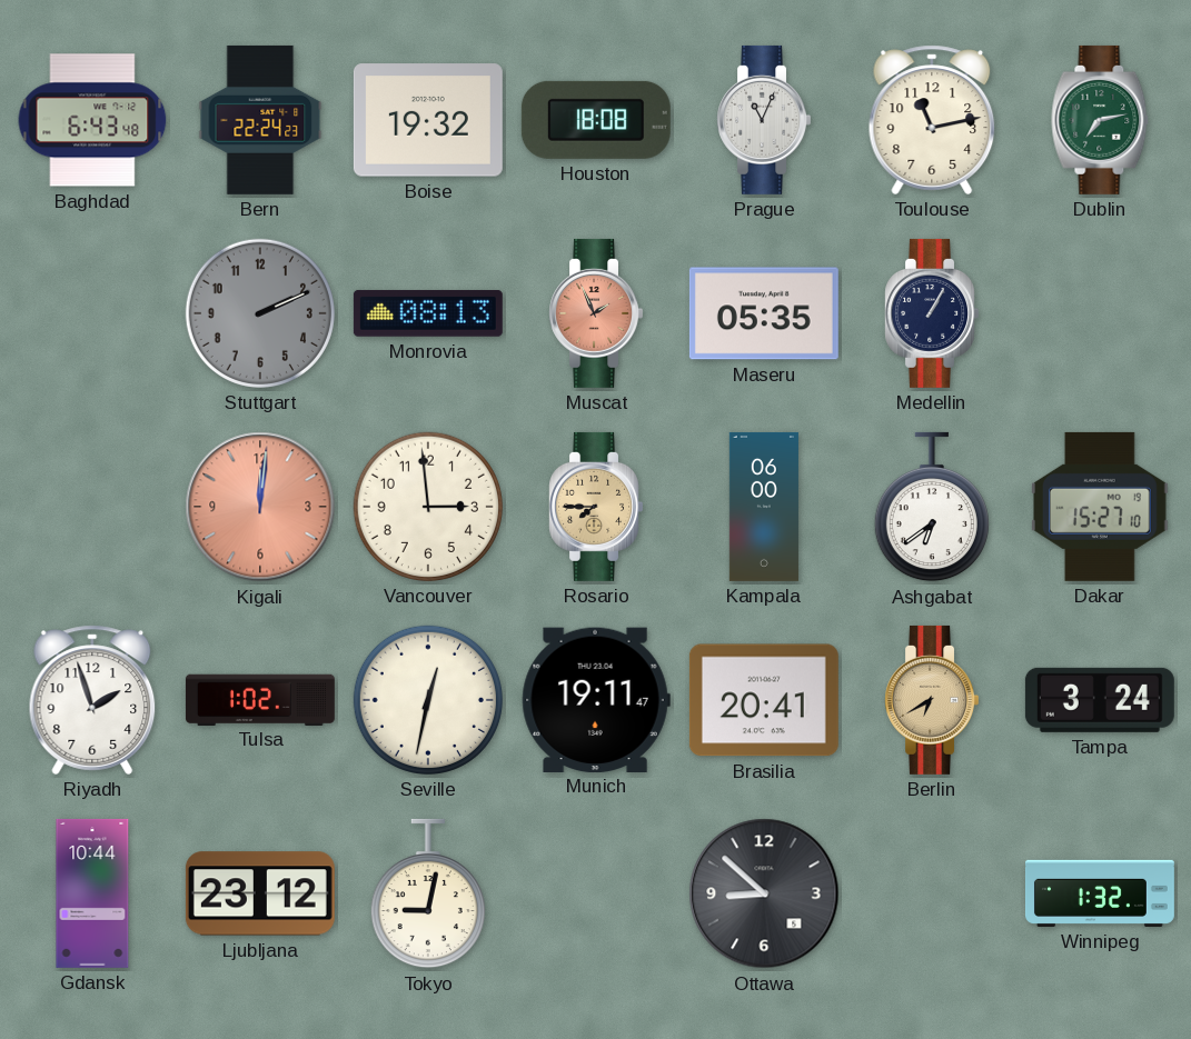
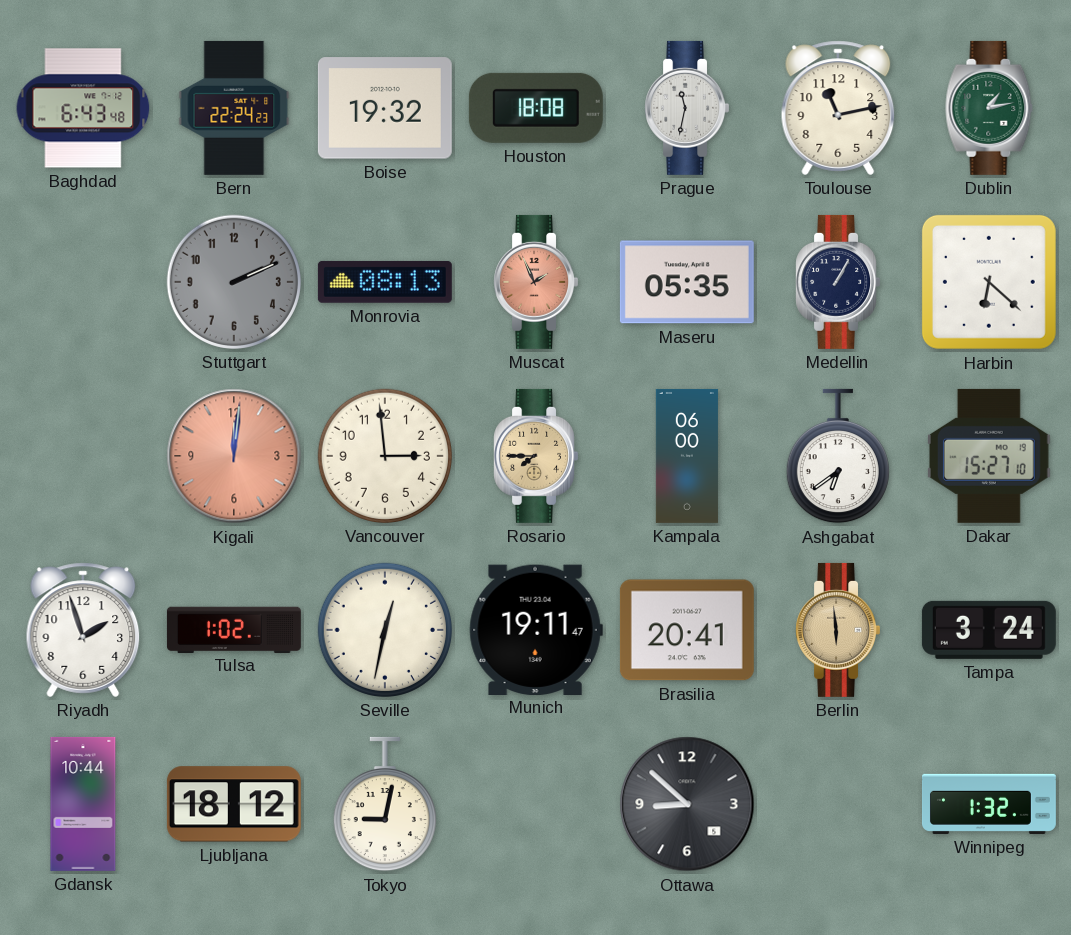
Prague: 11:04 -> 11:32
Dublin: 7:13 -> 1:13
Harbin: none -> 6:22
Berlin: 6:40 -> 5:59
Ljubljana: 23:12 -> 18:12
